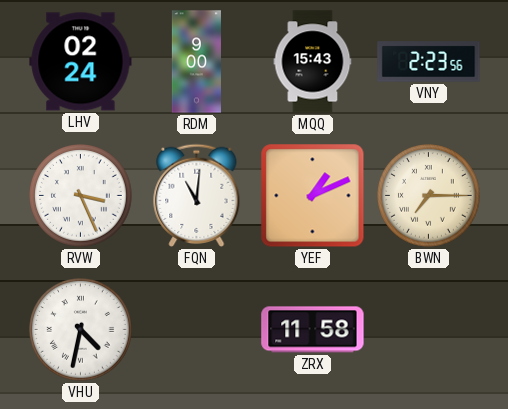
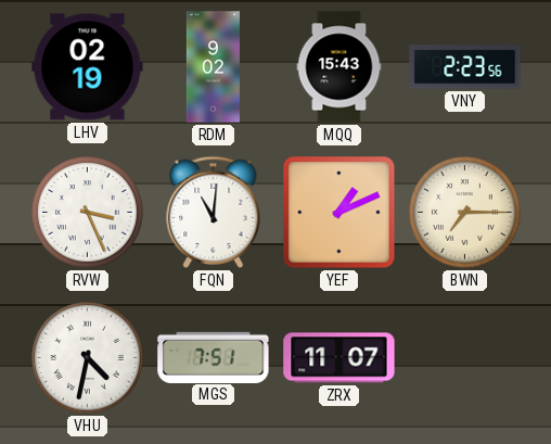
LHV: 02:24 -> 02:19
RDM: 9:00 -> 9:02
MGS: none -> 7:51
ZRX: 11:58 -> 11:07
